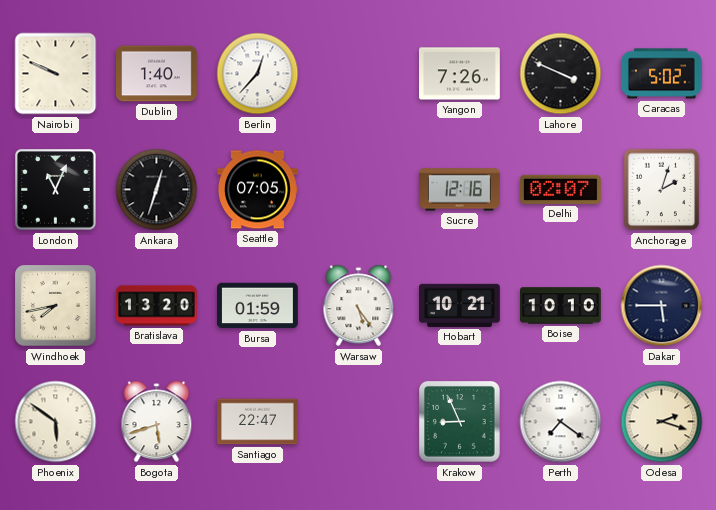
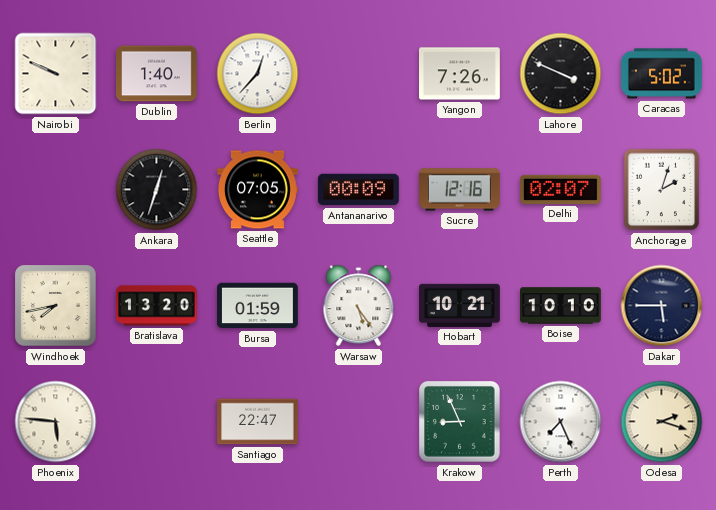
London: 11:04 -> none
Antananarivo: none -> 00:09
Phoenix: 5:51 -> 5:46
Bogota: 5:42 -> none
Perth: 7:21 -> 7:26
